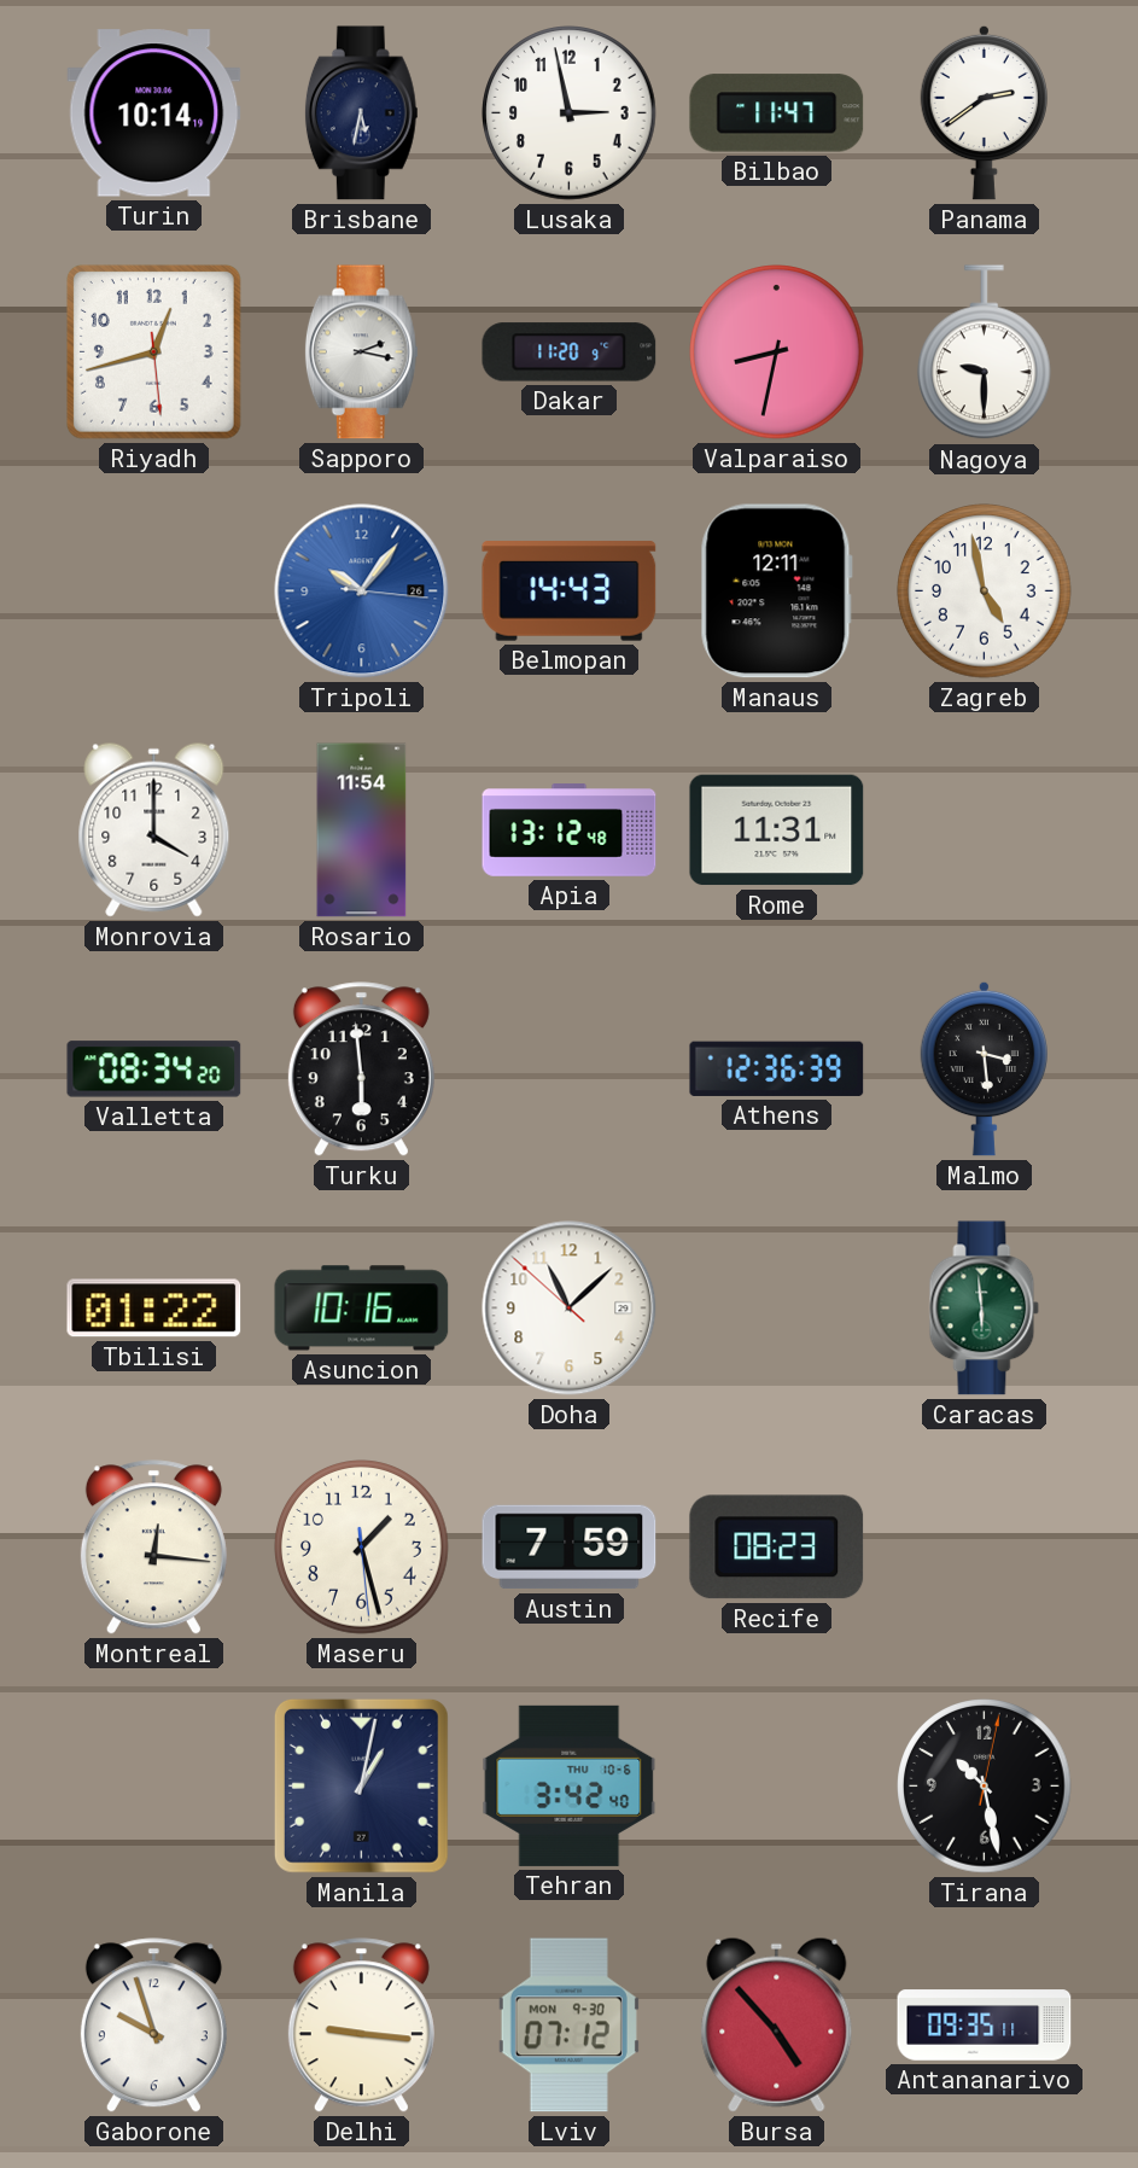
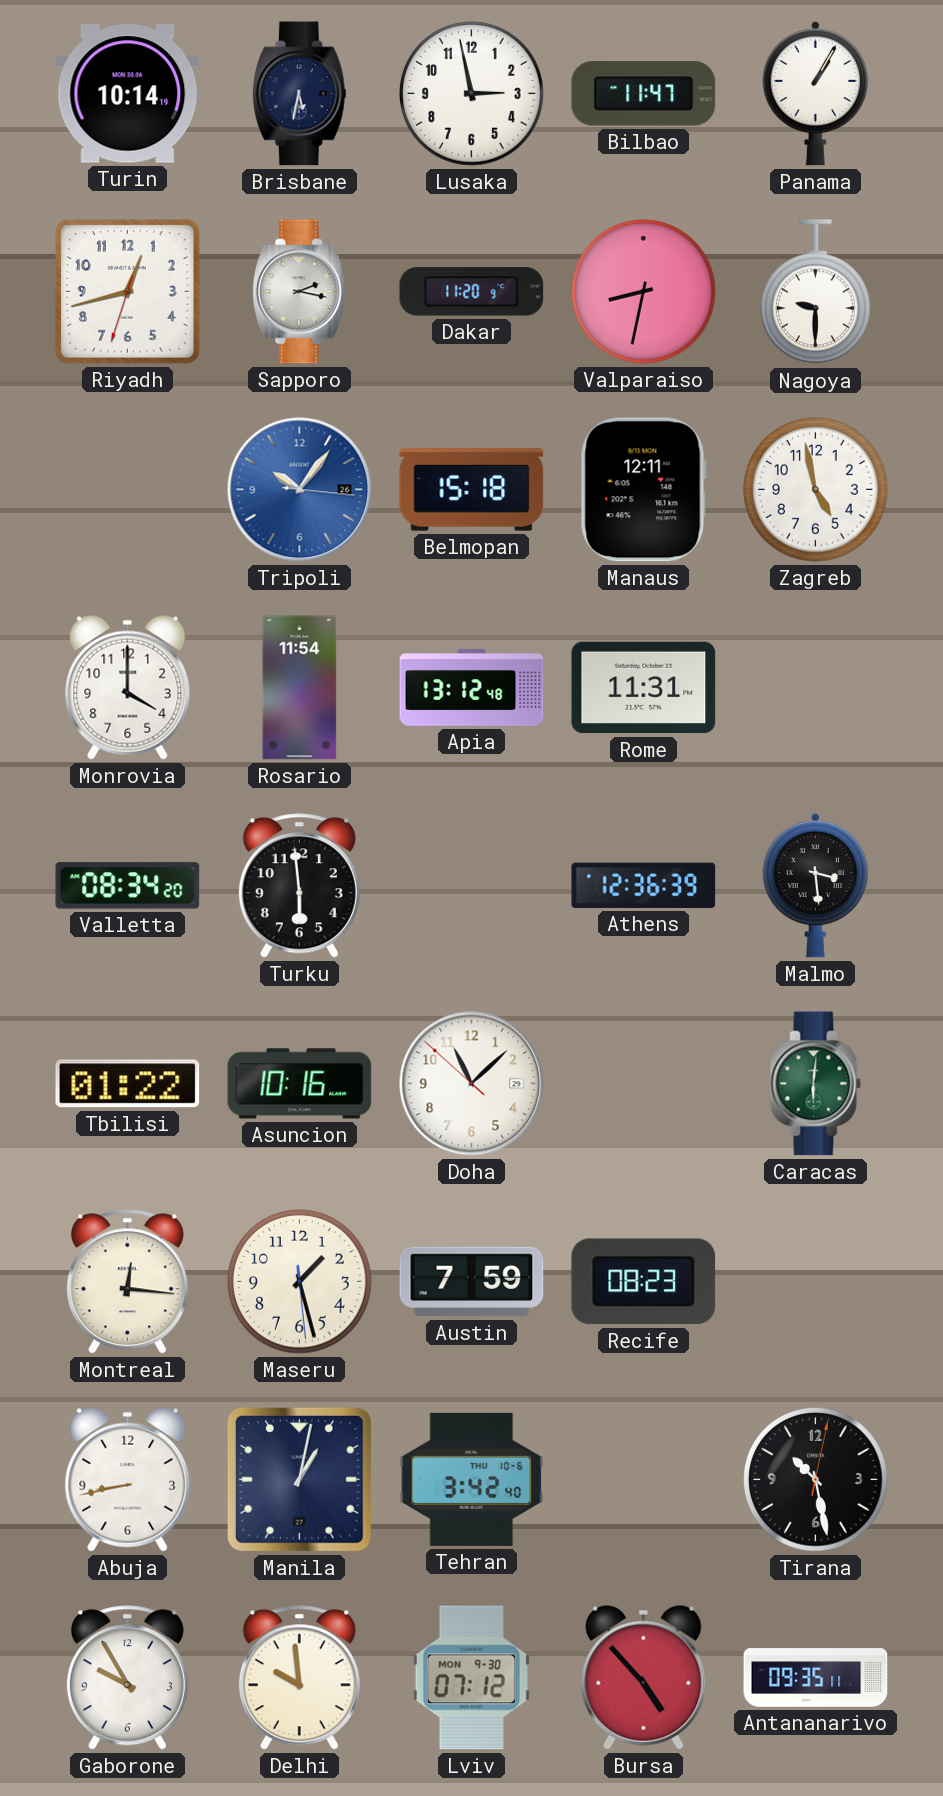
Panama: 2:39 -> 1:05
Riyadh: 12:42:29 -> 12:42:33
Belmopan: 14:43 -> 15:18
Caracas: 5:59 -> 6:01
Abuja: none -> 8:43
Gaborone: 9:57 -> 9:55
Delhi: 9:16 -> 9:59
